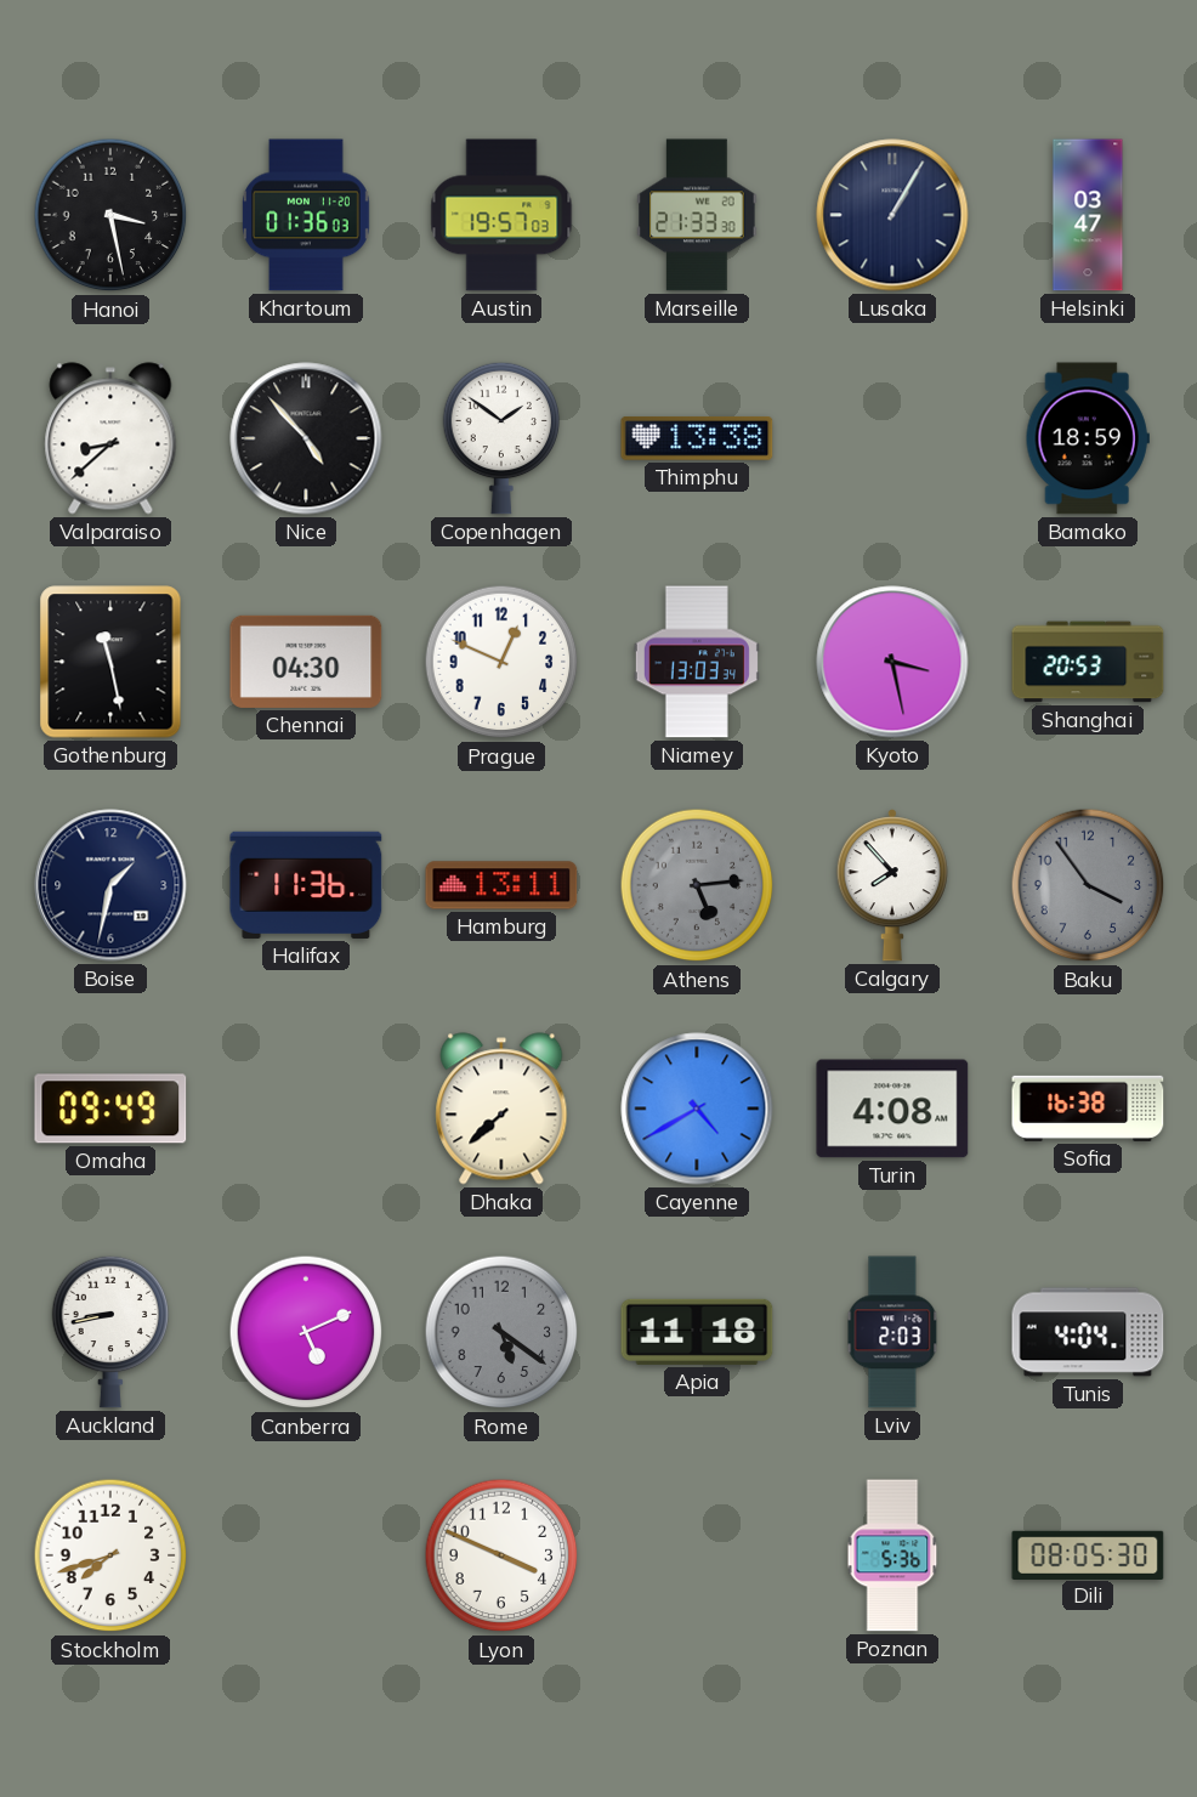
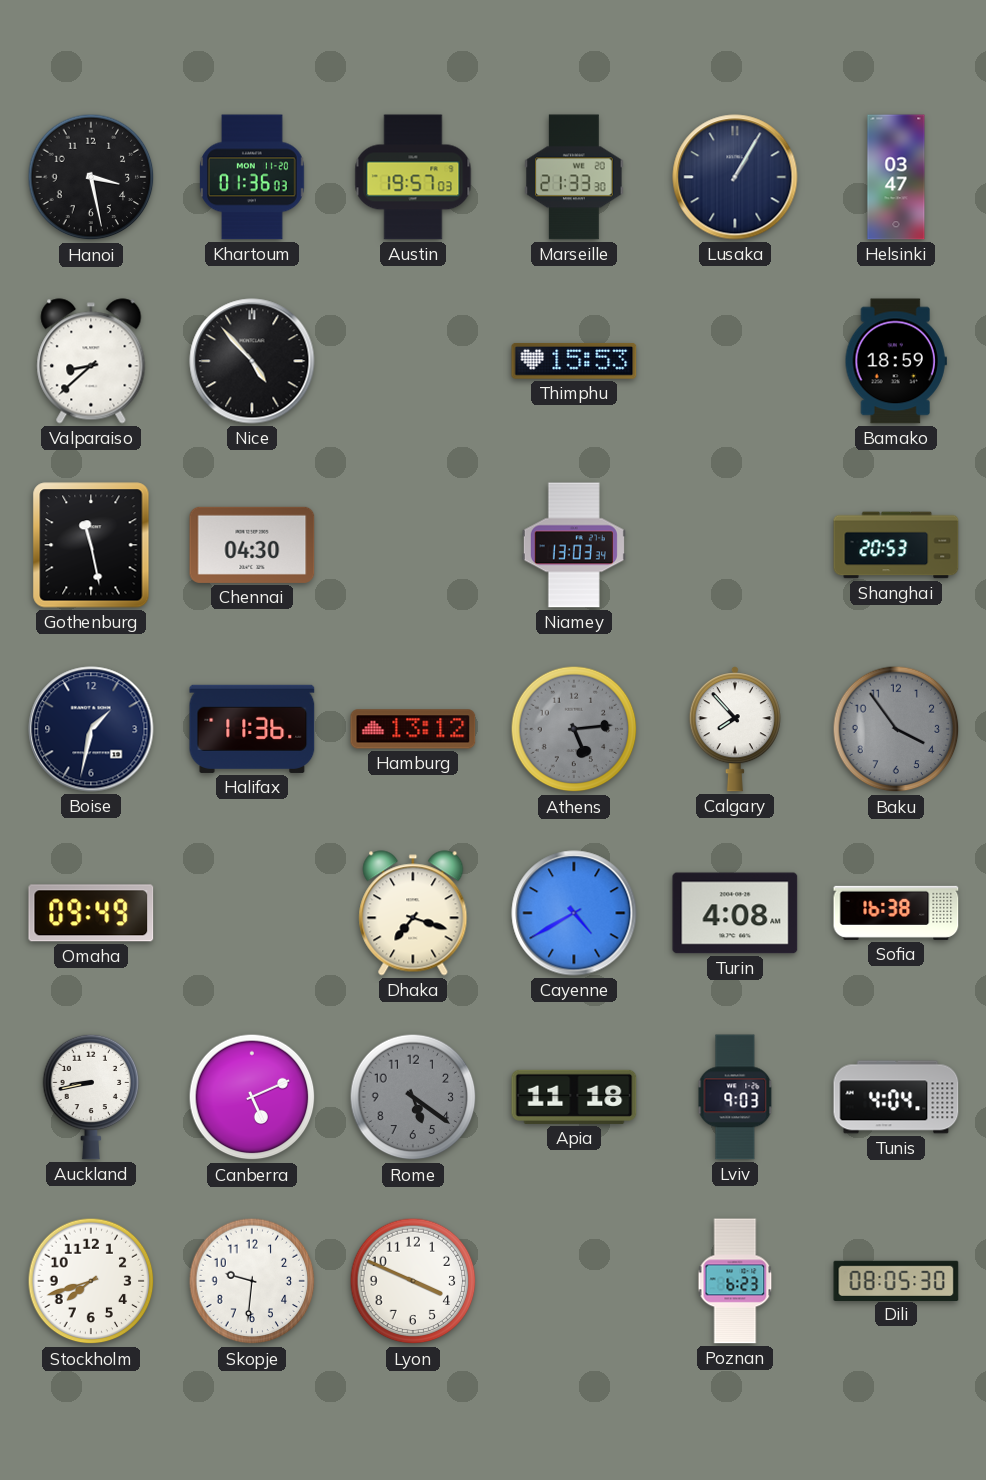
Copenhagen: 1:51 -> none
Thimphu: 13:38 -> 15:53
Prague: 12:49 -> none
Kyoto: 3:28 -> none
Hamburg: 13:11 -> 13:12
Dhaka: 7:38 -> 7:18
Lviv: 2:03 -> 9:03
Skopje: none -> 9:31
Poznan: 5:36 -> 6:23
